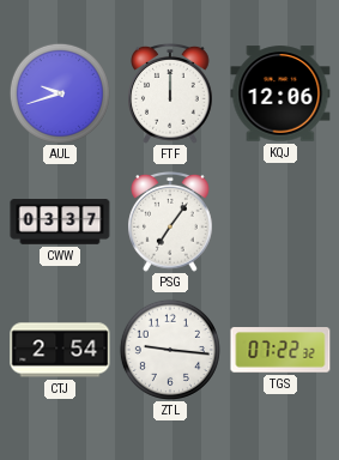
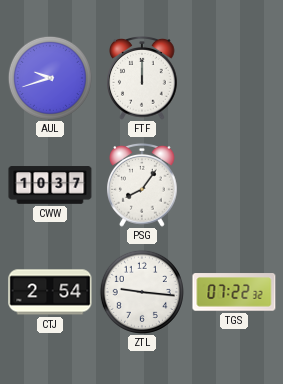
KQJ: 12:06 -> none
CWW: 03:37 -> 10:37
PSG: 7:06 -> 8:06
